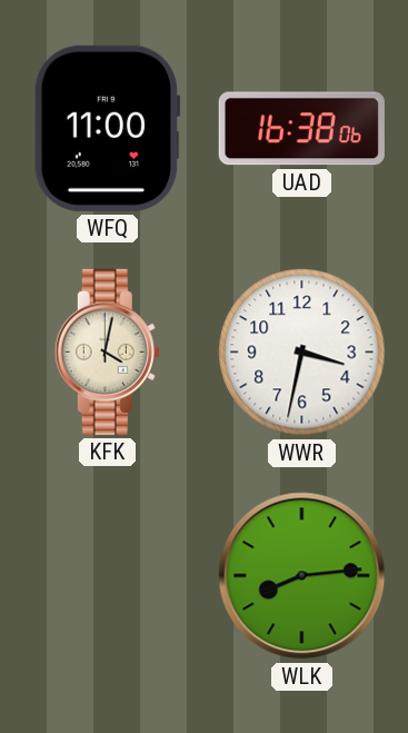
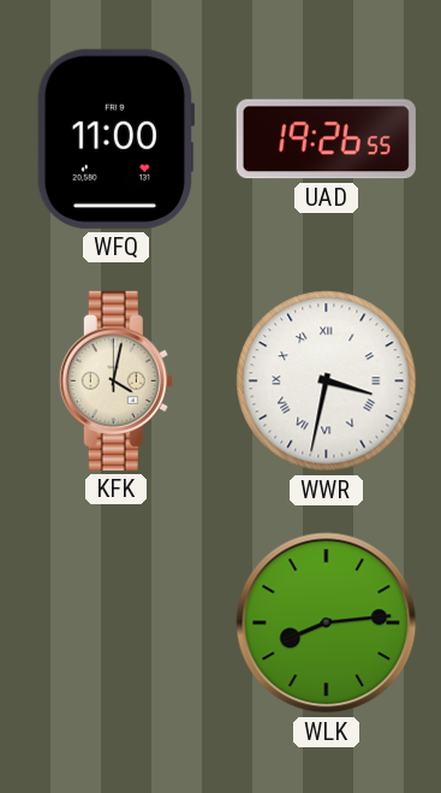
UAD: 16:38 -> 19:26
WWR numerals: Arabic -> Roman
